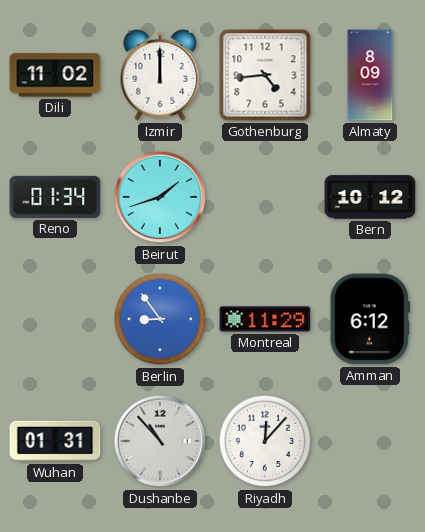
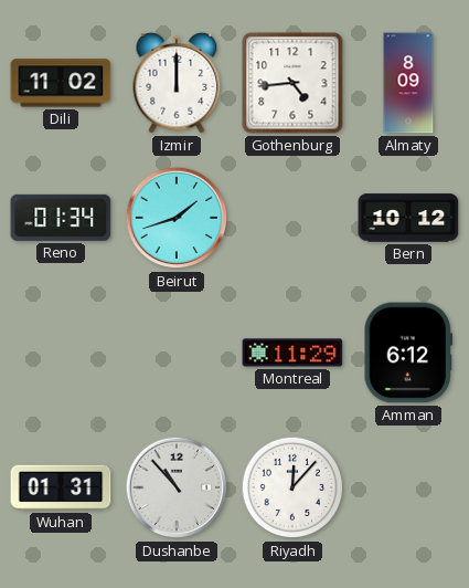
Berlin: 8:54 -> none
